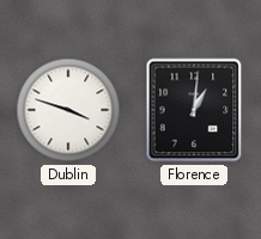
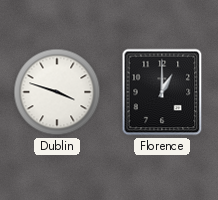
Florence: 1:01 -> 1:00
